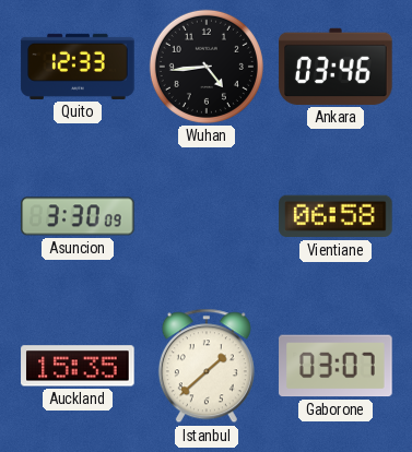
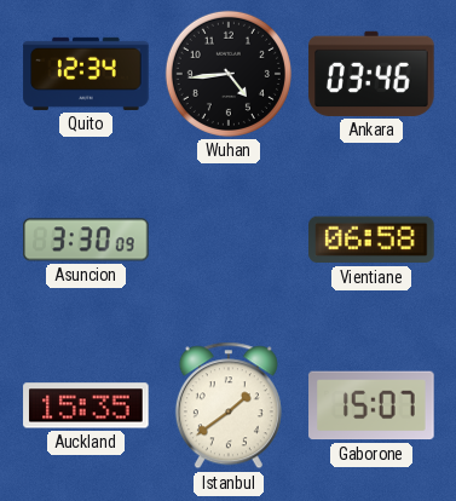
Quito: 12:33 -> 12:34
Istanbul: 1:38 -> 1:39
Gaborone: 03:07 -> 15:07
